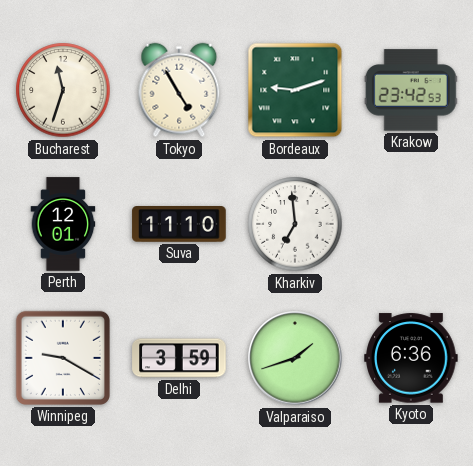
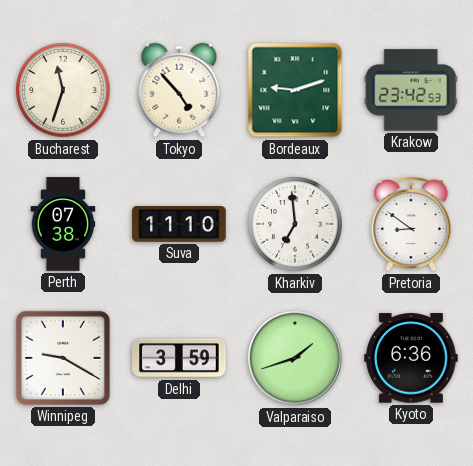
Tokyo: 4:55 -> 4:53
Perth: 12:01 -> 07:38
Pretoria: none -> 8:51
